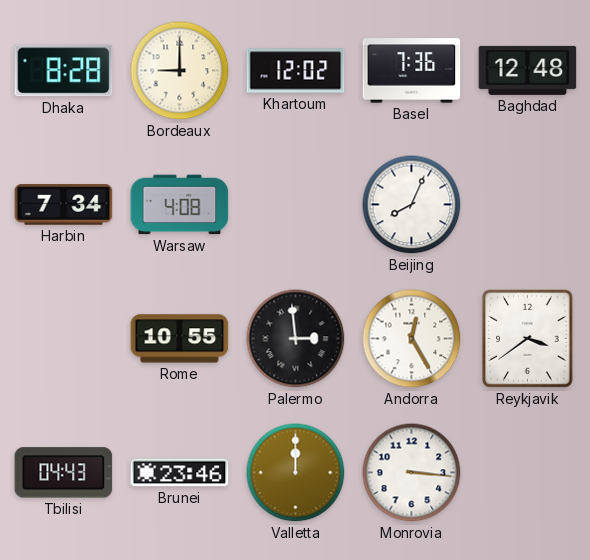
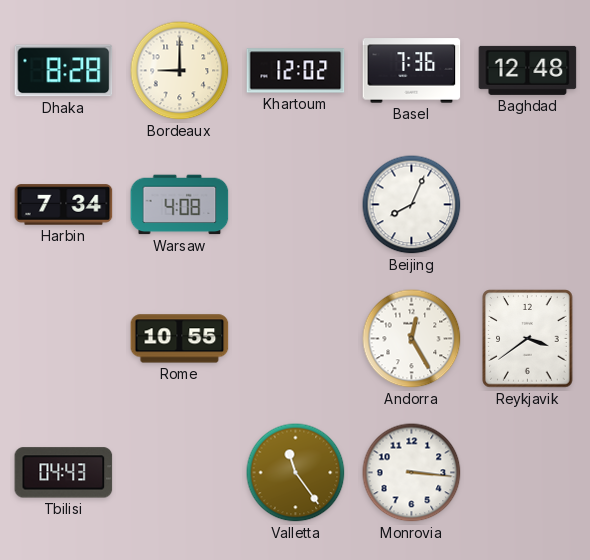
Palermo: 2:59 -> none
Brunei: 23:46 -> none
Valletta: 12:00 -> 11:24
